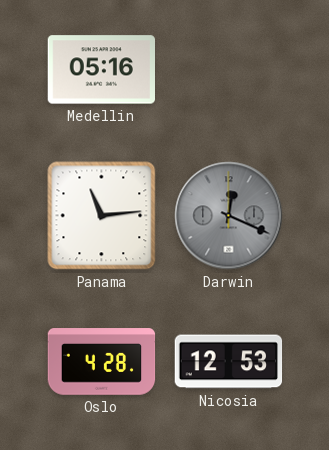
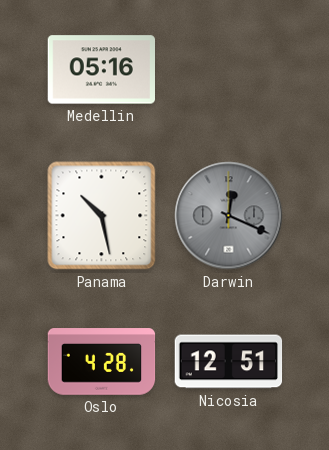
Panama: 11:14 -> 10:28
Nicosia: 12:53 -> 12:51
